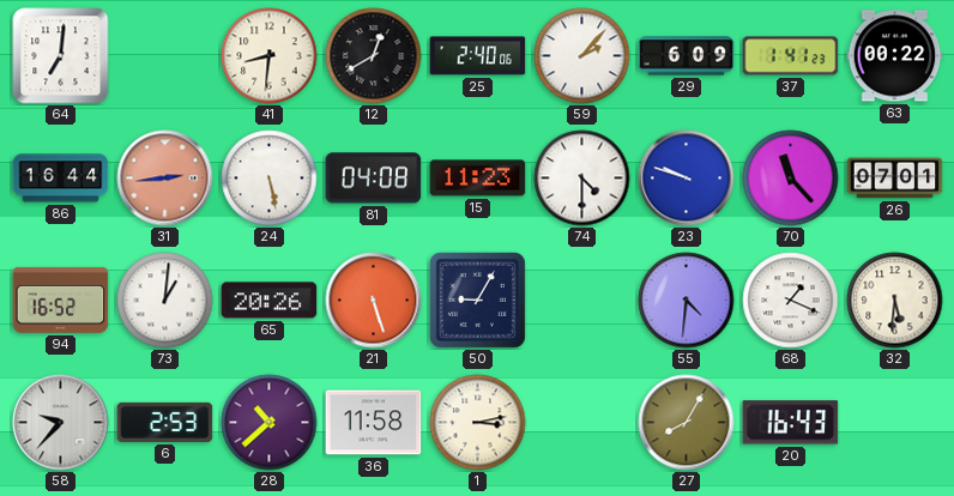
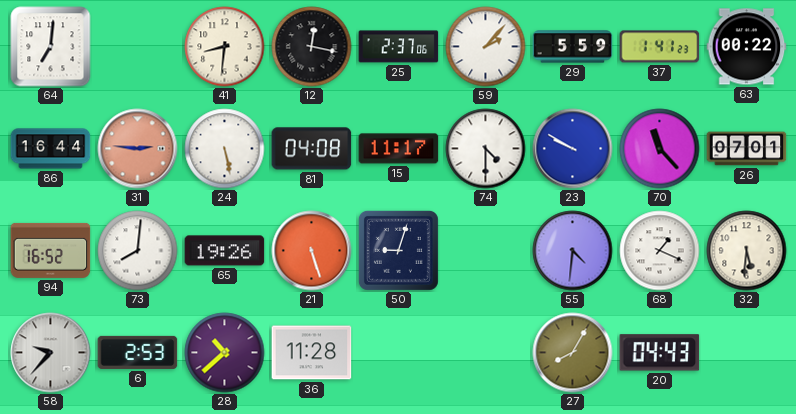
12: 12:40 -> 12:17
25: 2:40 -> 2:37
29: 6:09 -> 5:59
31: 2:44 -> 2:46
15: 11:23 -> 11:17
23: 9:48 -> 9:50
73: 1:01 -> 8:01
65: 20:26 -> 19:26
50: 9:05 -> 9:03
36: 11:58 -> 11:28
1: 3:13 -> none
20: 16:43 -> 04:43
